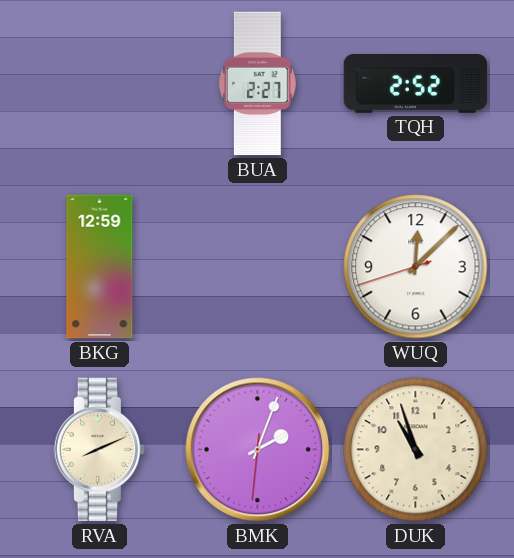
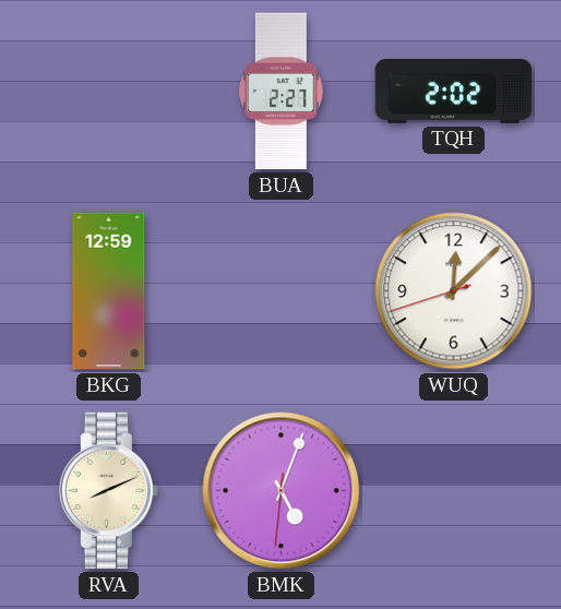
TQH: 2:52 -> 2:02
BMK: 2:03 -> 5:03
DUK: 10:57 -> none
